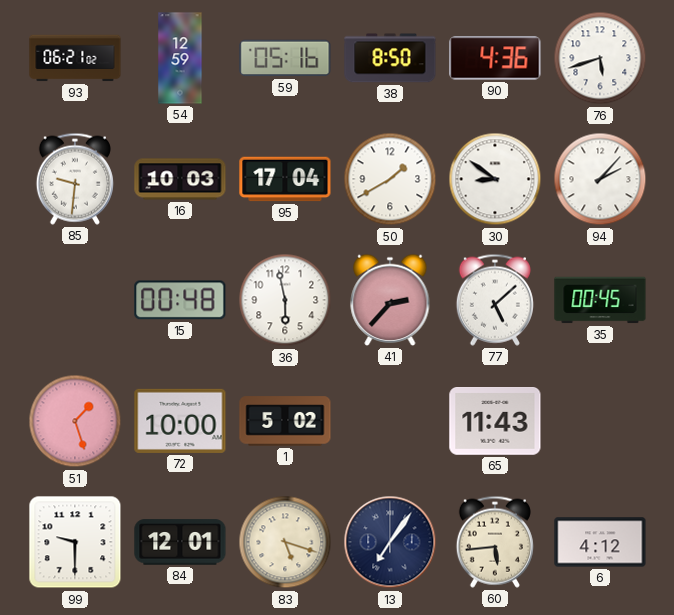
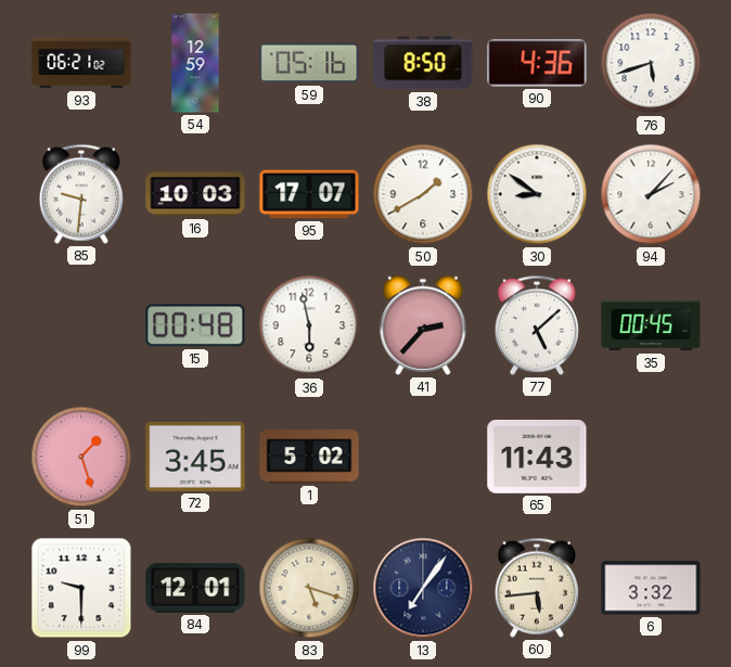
95: 17:04 -> 17:07
72: 10:00 -> 3:45
6: 4:12 -> 3:32
